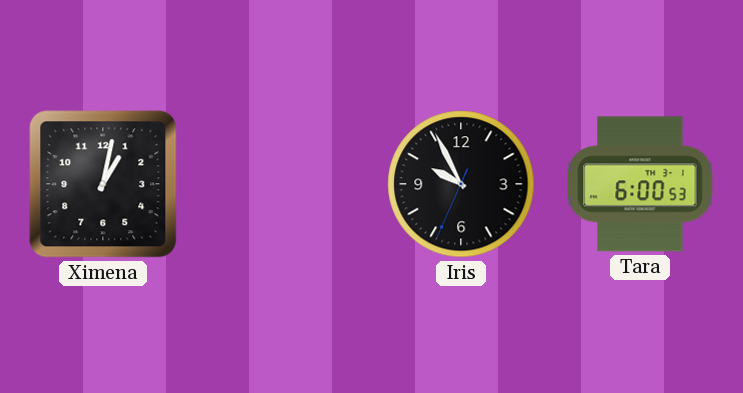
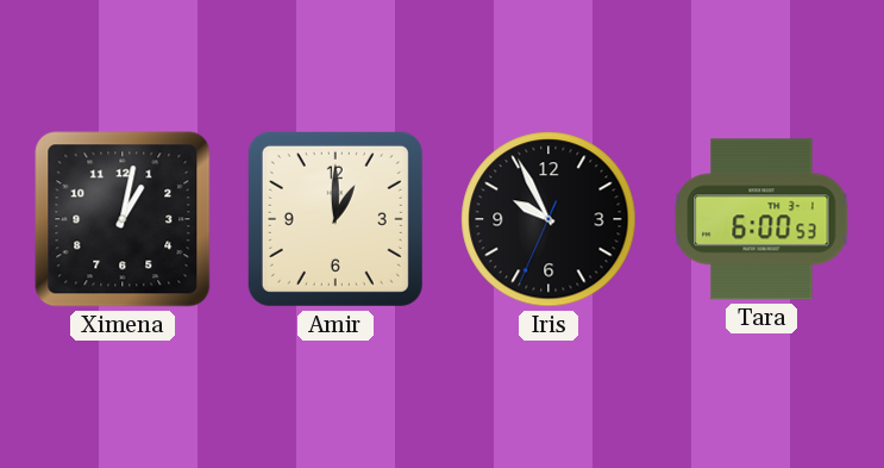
Amir: none -> 1:00
